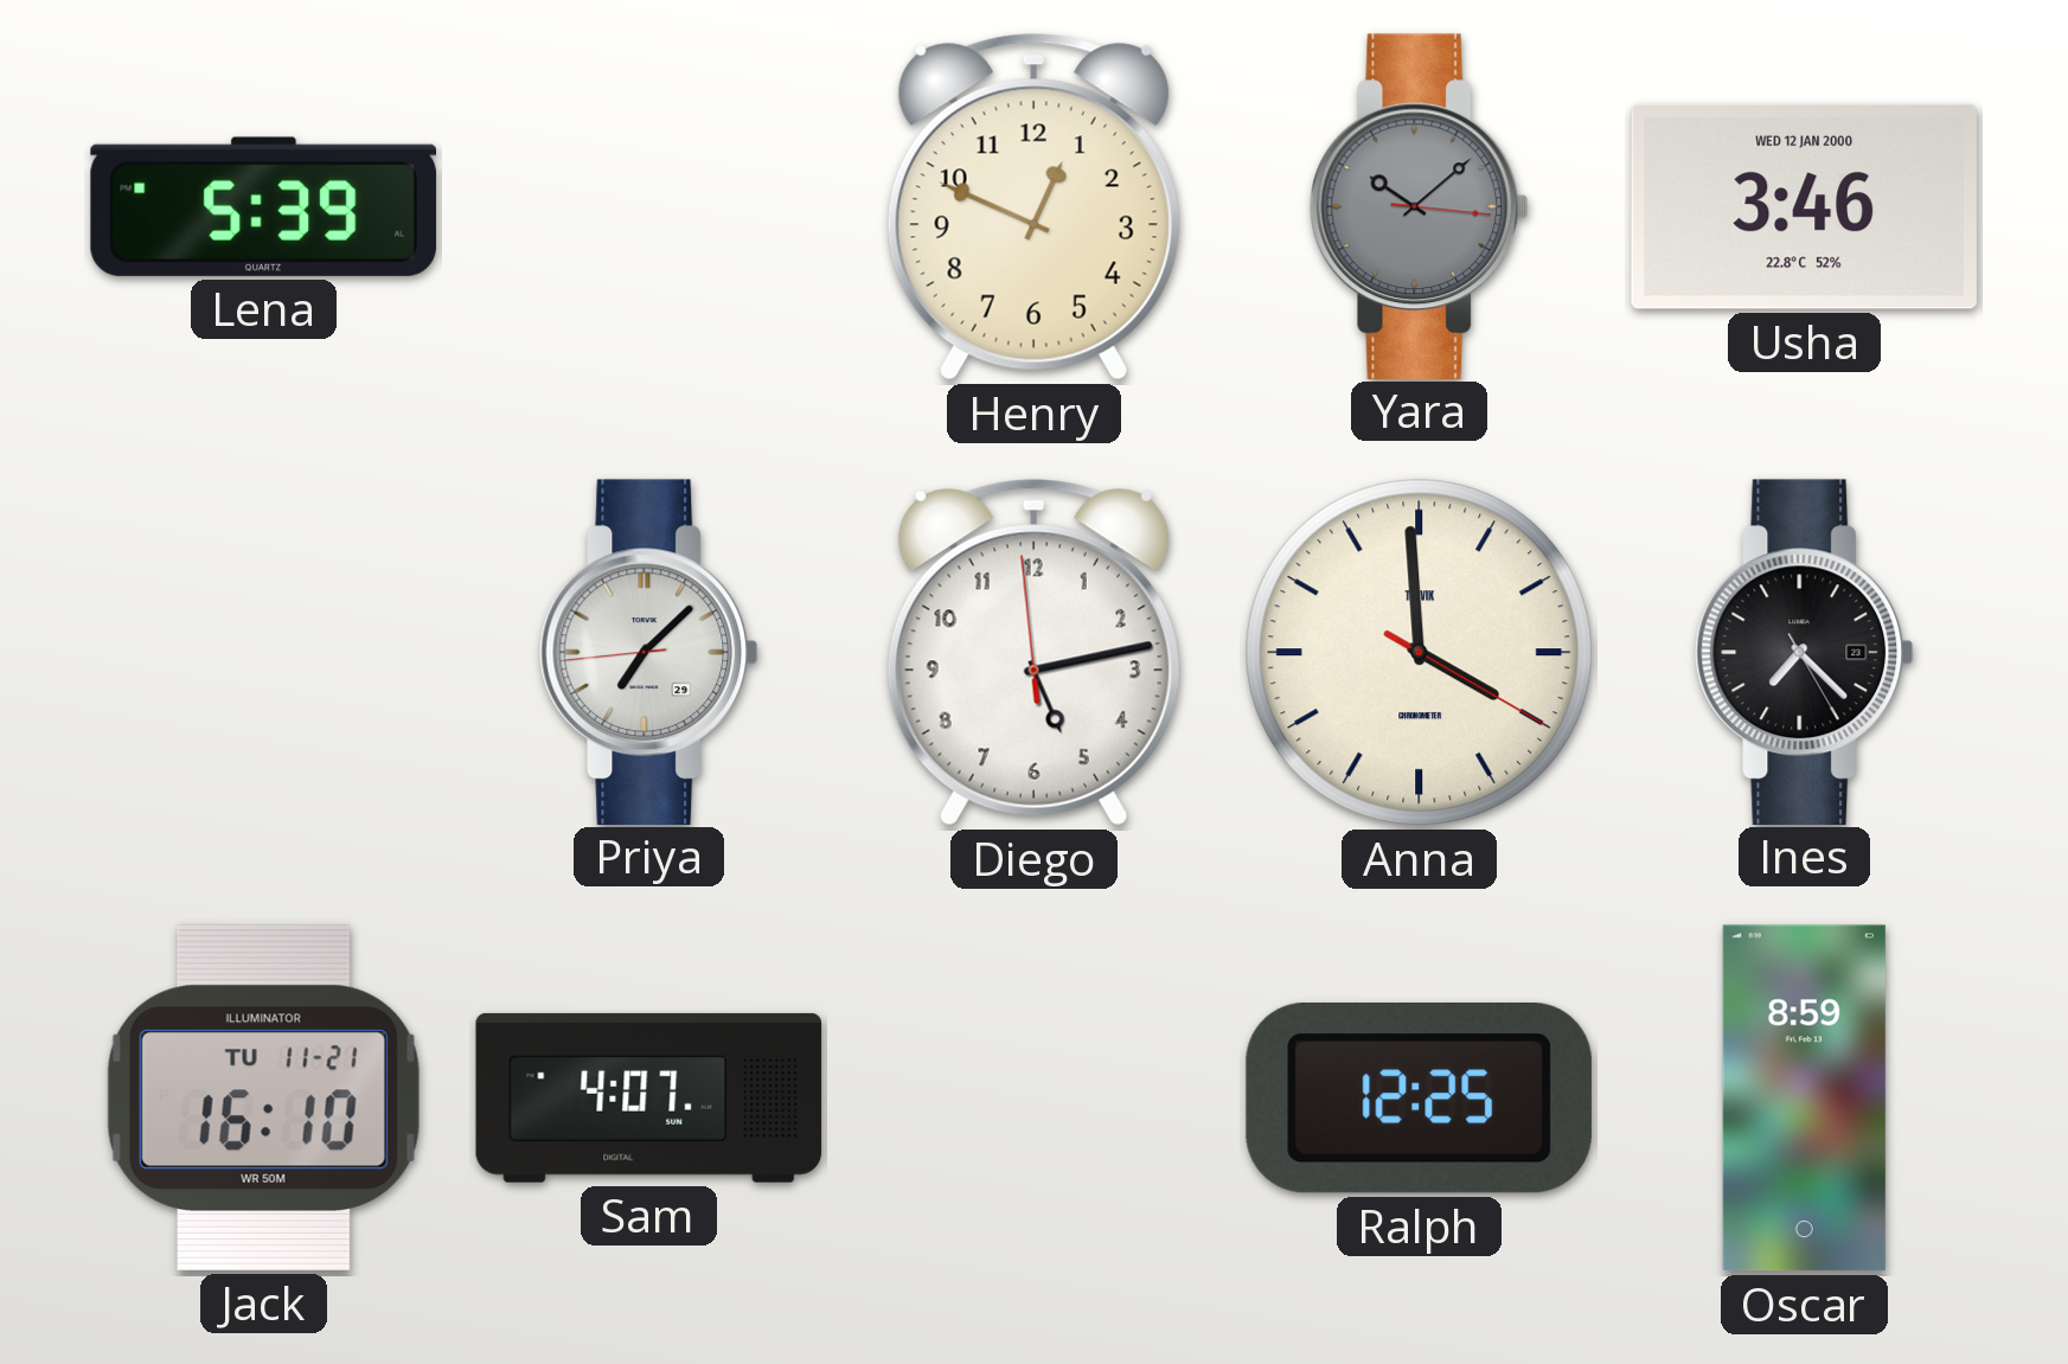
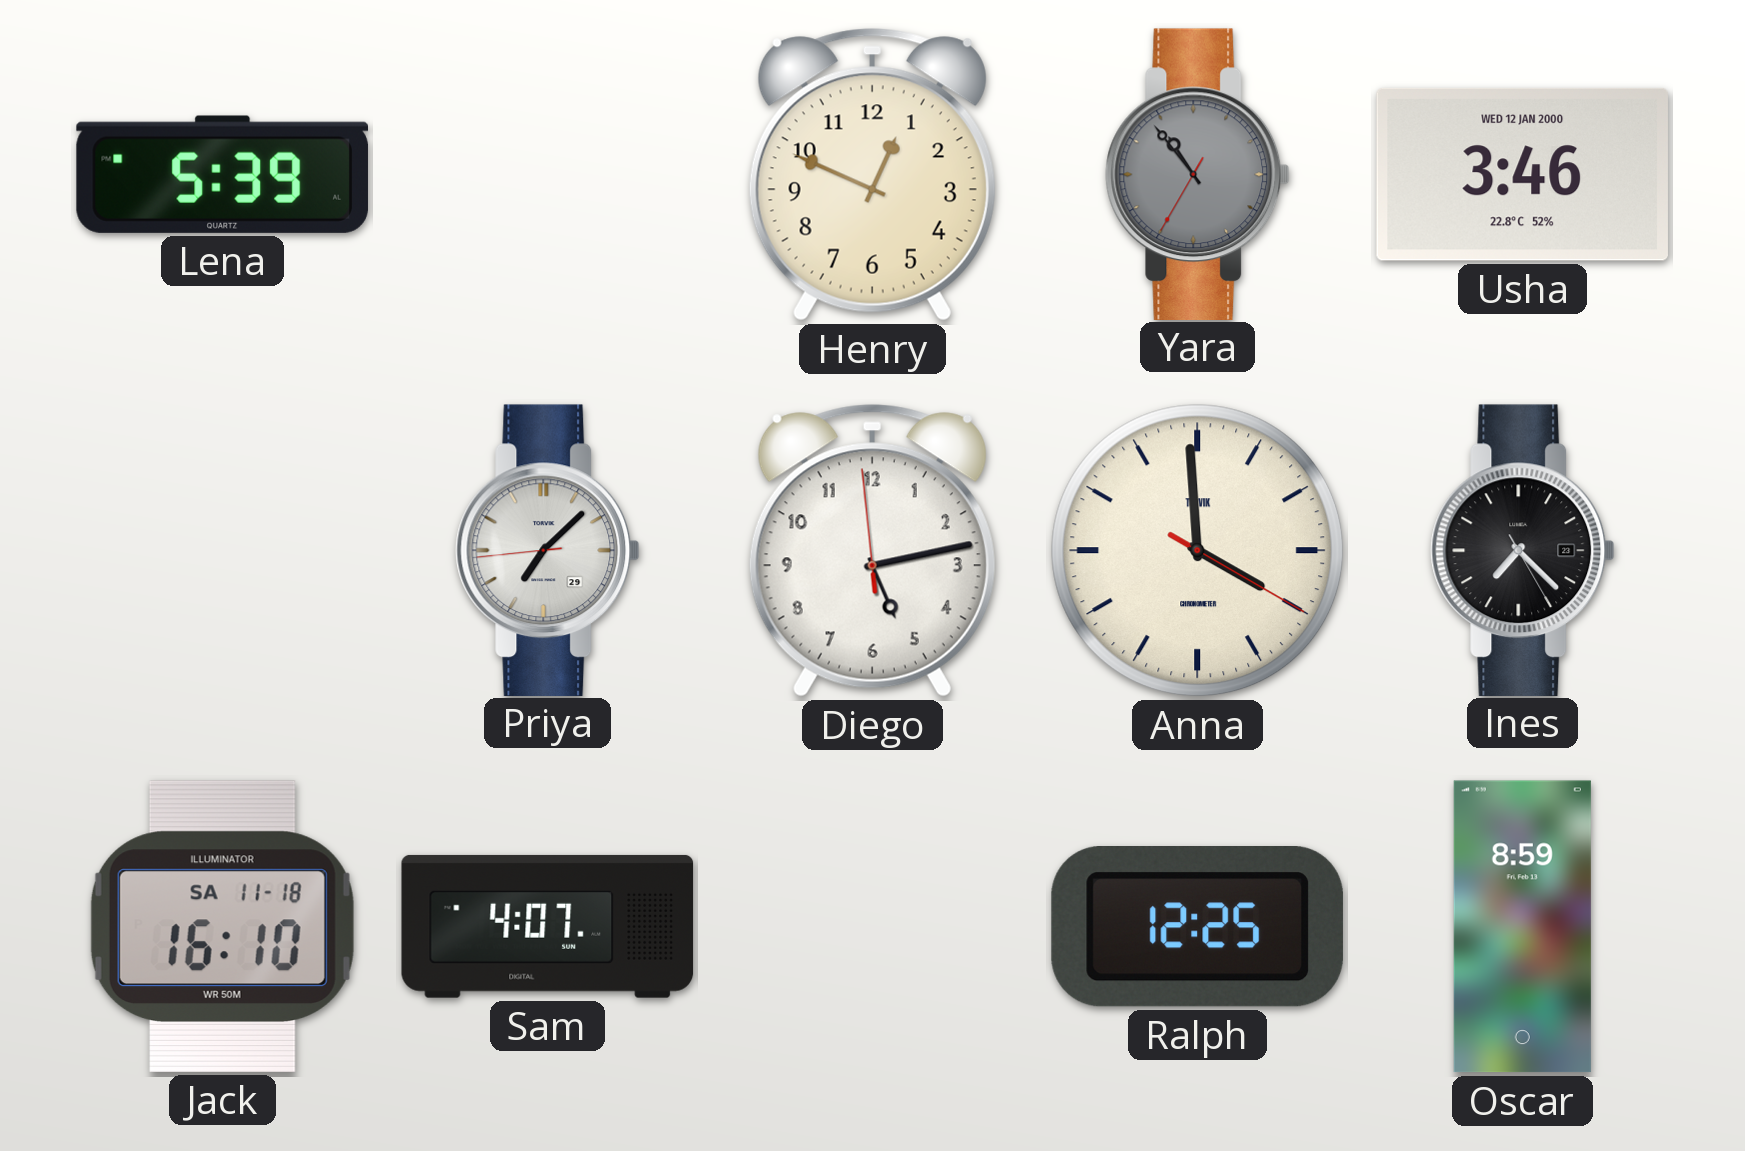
Yara: 10:08 -> 10:53
Jack date: TU 11-21 -> SA 11-18
